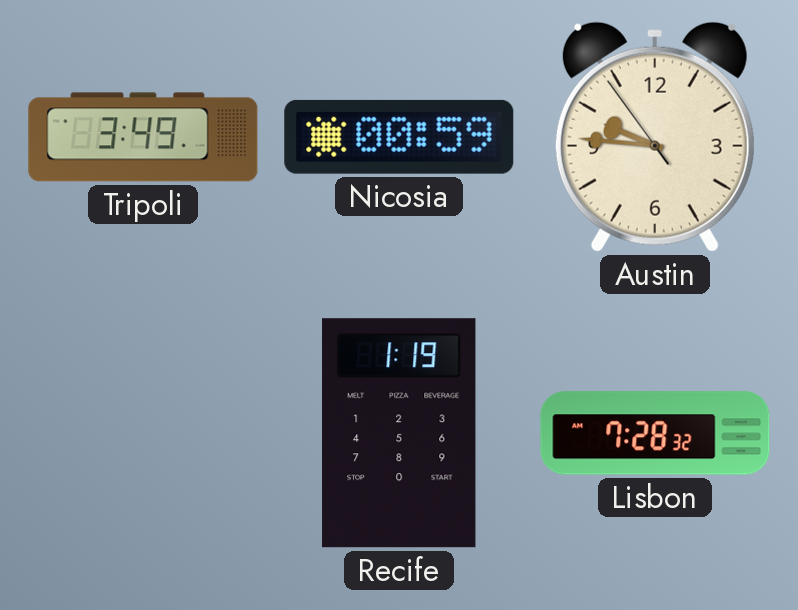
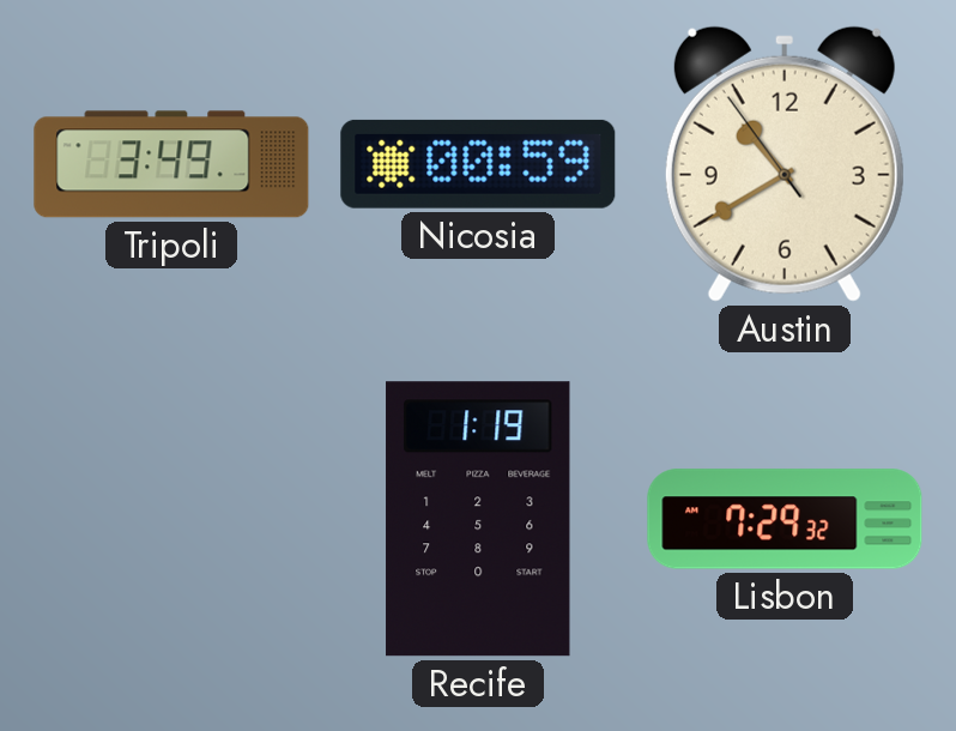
Austin: 9:45 -> 10:39
Lisbon: 7:28 -> 7:29
